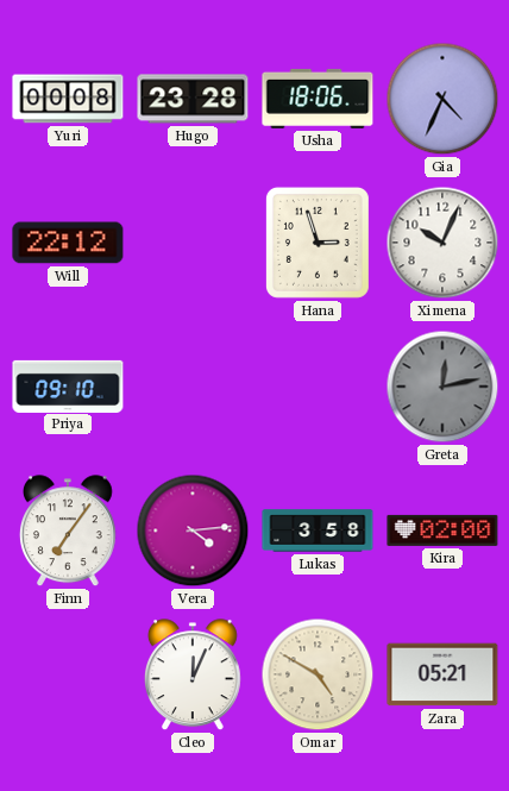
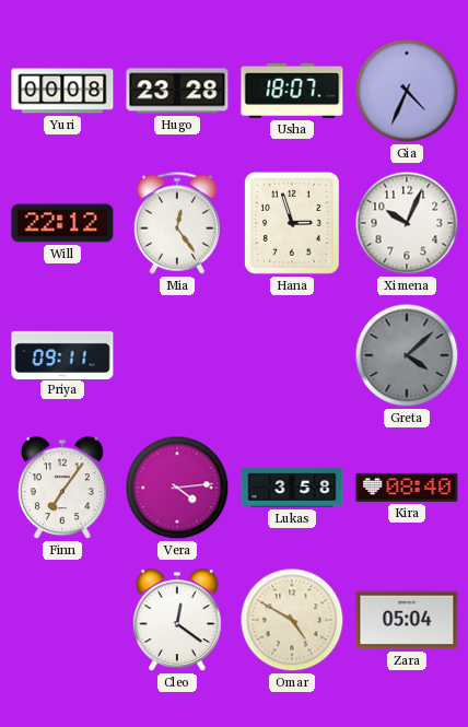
Usha: 18:06 -> 18:07
Mia: none -> 12:24
Priya: 09:10 -> 09:11
Greta: 12:13 -> 4:08
Kira: 02:00 -> 08:40
Cleo: 12:04 -> 12:21
Zara: 05:21 -> 05:04
